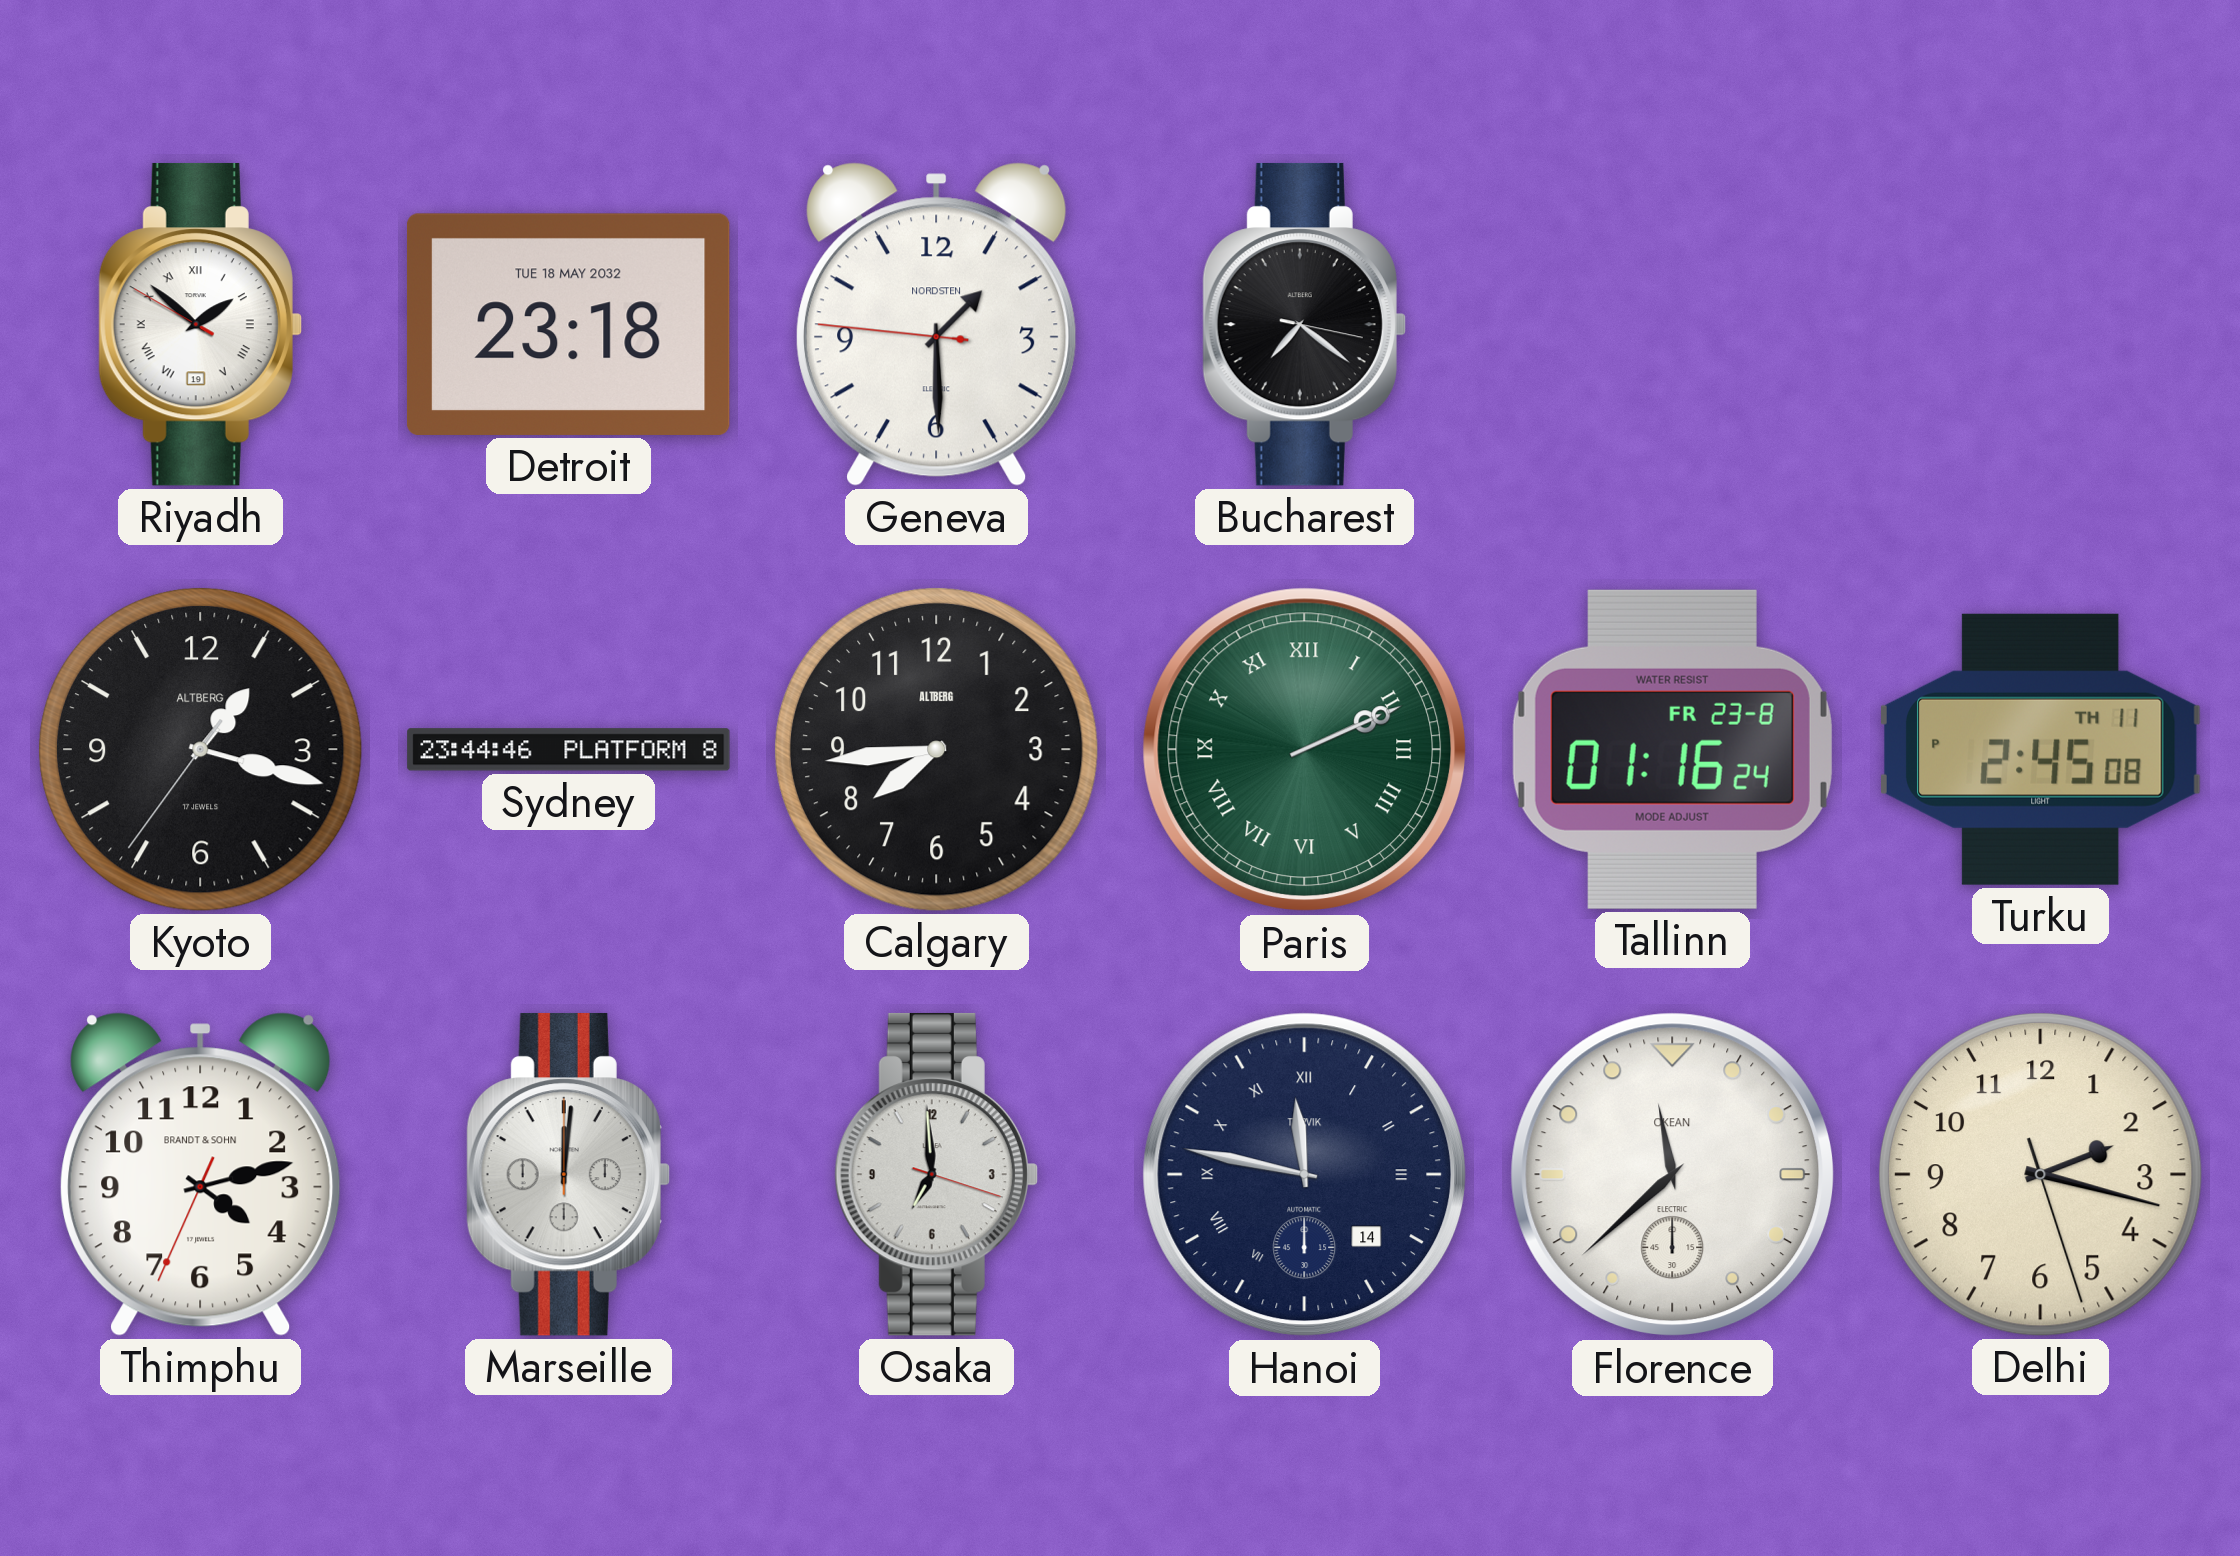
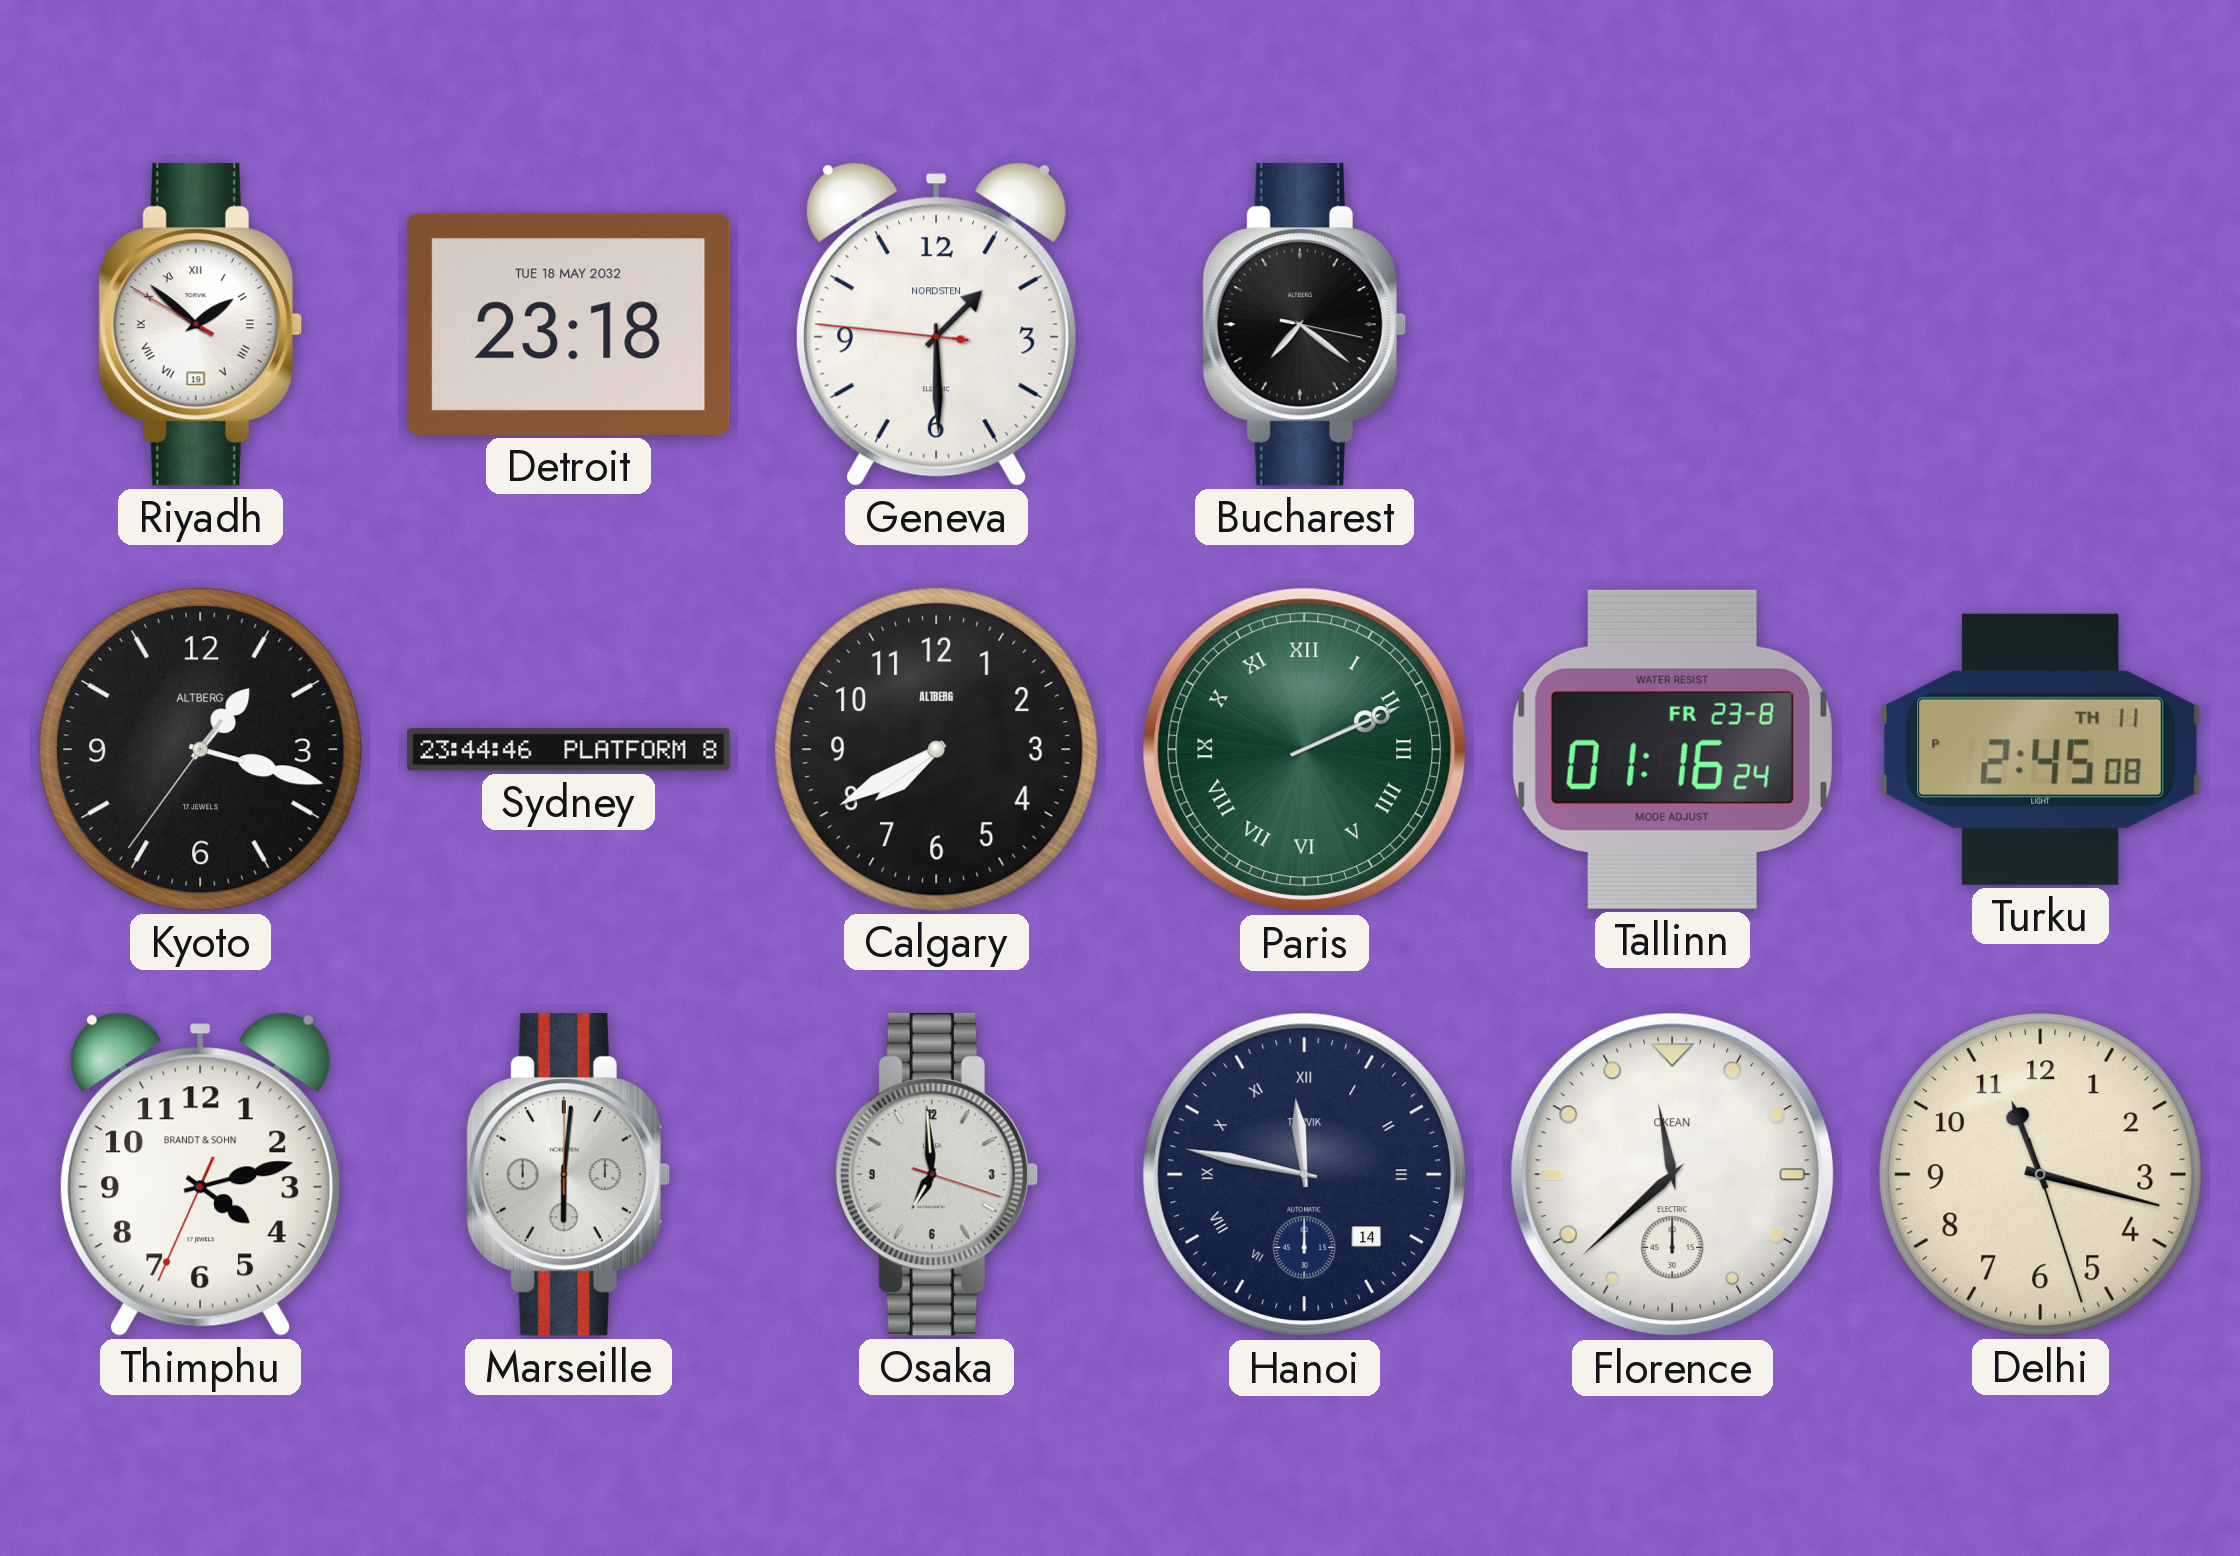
Calgary: 7:44 -> 7:40
Marseille: 12:01 -> 6:01
Delhi: 2:17 -> 11:17
